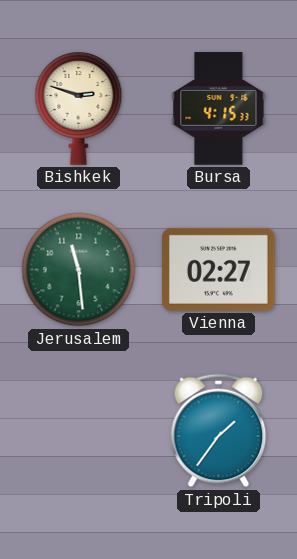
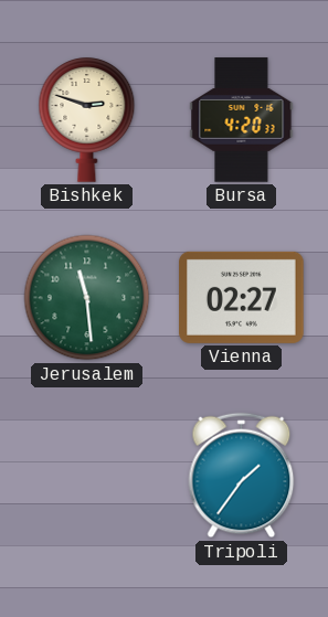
Bursa: 4:15 -> 4:20
